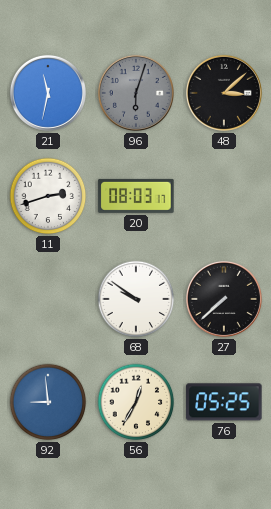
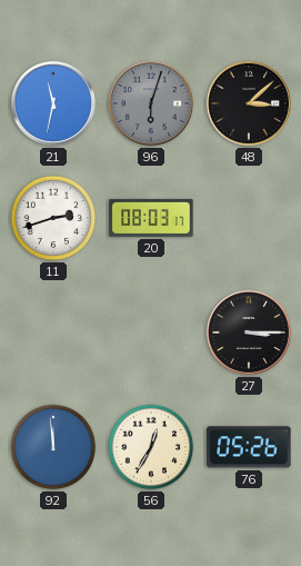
68: 9:51 -> none
27: 7:38 -> 3:15
92: 8:59 -> 11:59
76: 05:25 -> 05:26
